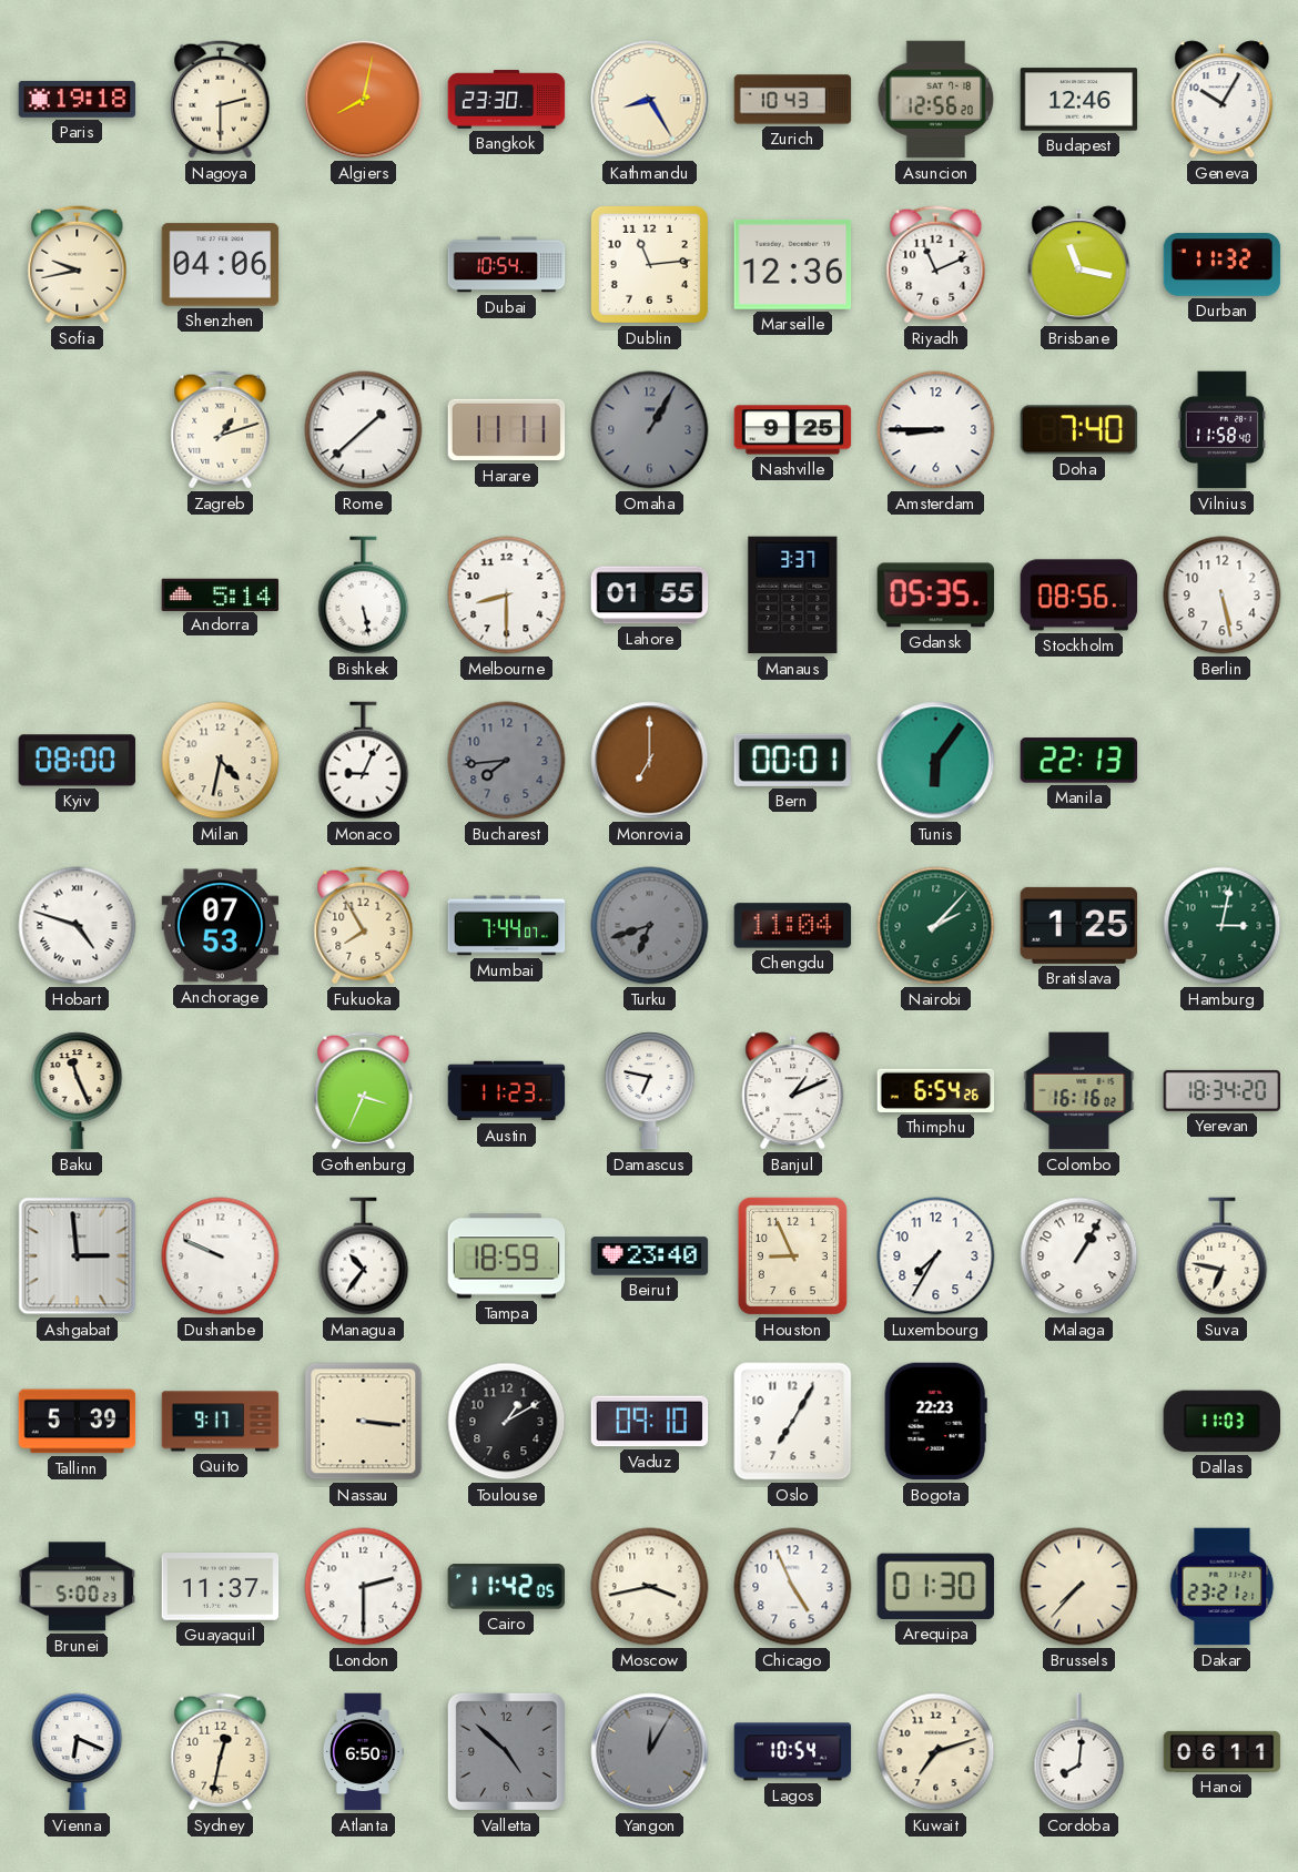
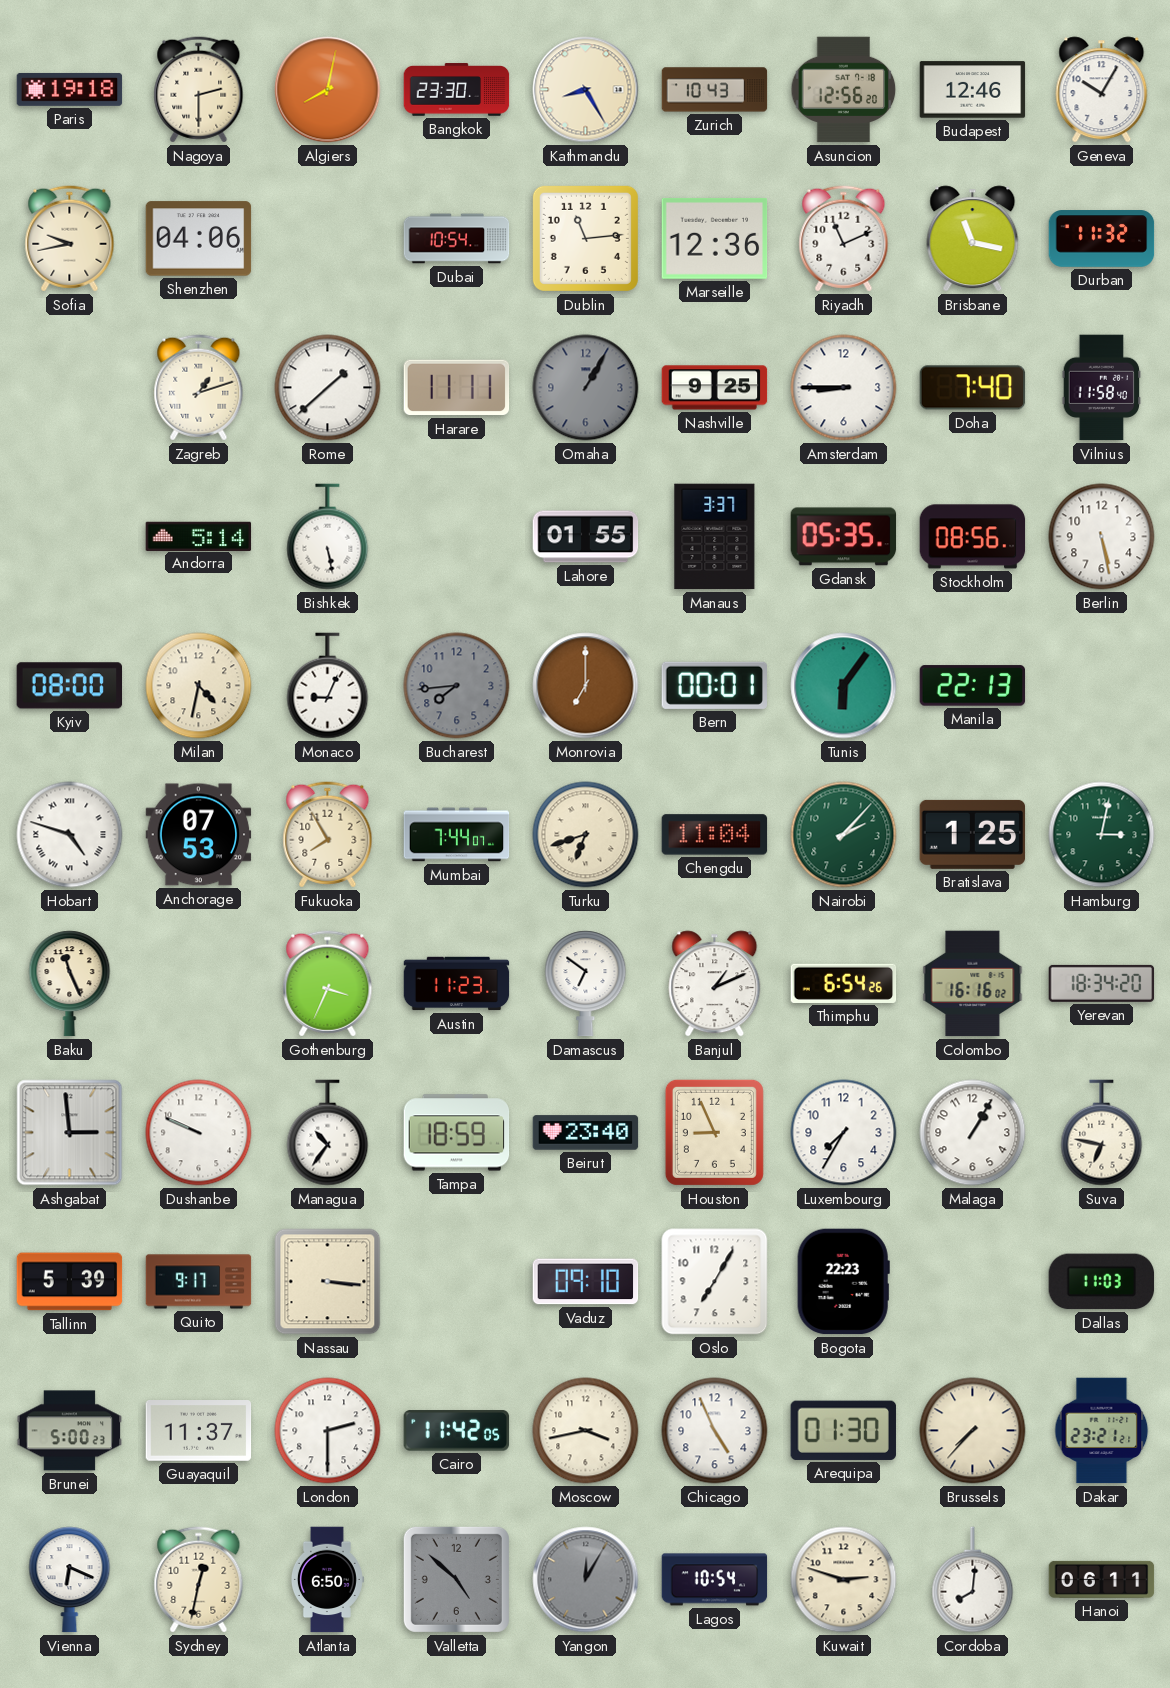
Melbourne: 8:30 -> none
Turku dial: grey -> cream
Damascus: 6:47 -> 6:51
Toulouse: 1:10 -> none
Kuwait: 7:12 -> 2:48
